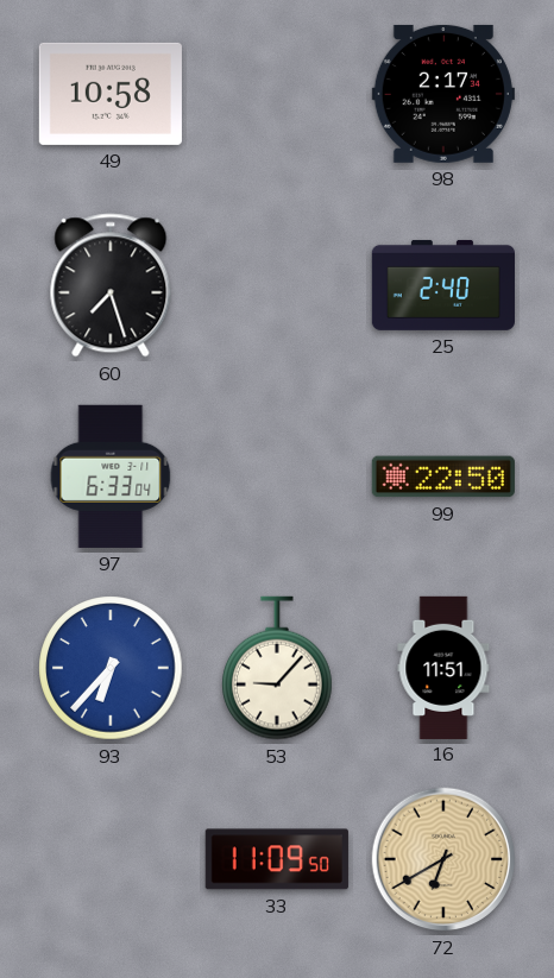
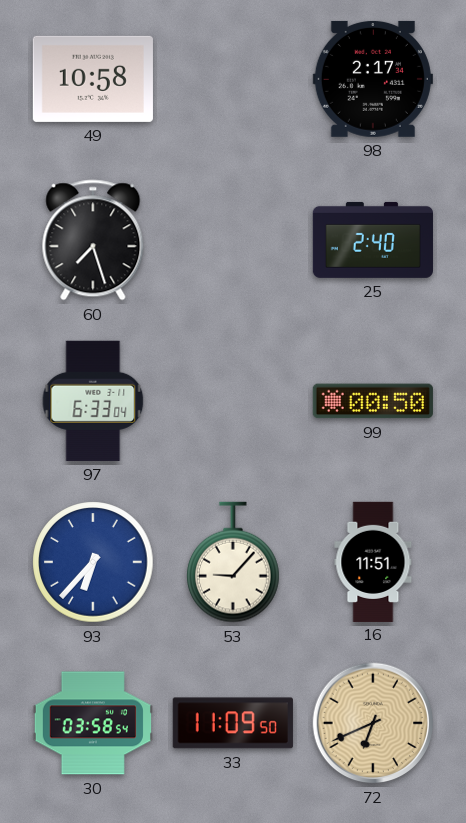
99: 22:50 -> 00:50
30: none -> 03:58
72: 6:40 -> 6:41
